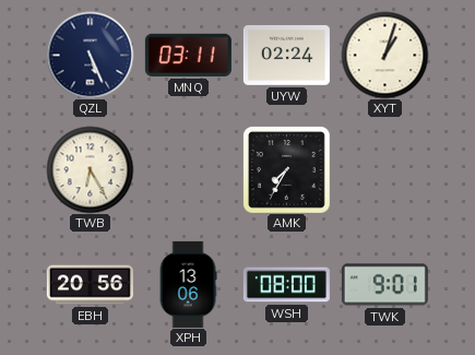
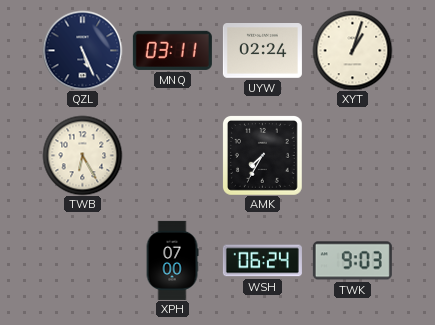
EBH: 20:56 -> none
XPH: 13:06 -> 07:00
WSH: 08:00 -> 06:24
TWK: 9:01 -> 9:03
